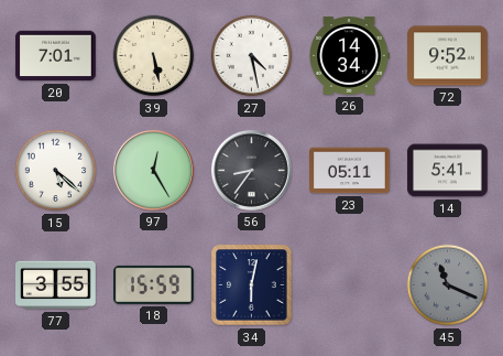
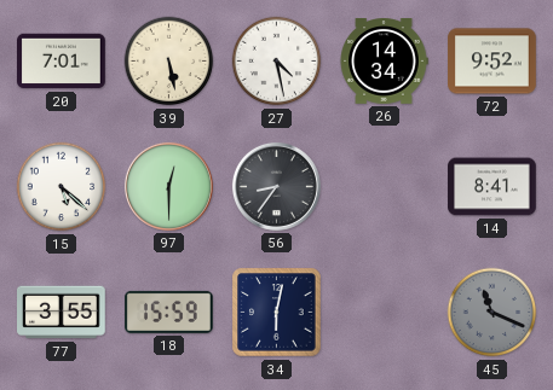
97: 12:25 -> 12:30
23: 05:11 -> none
14: 5:41 -> 8:41
